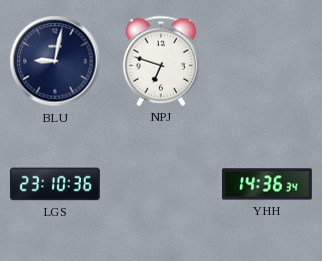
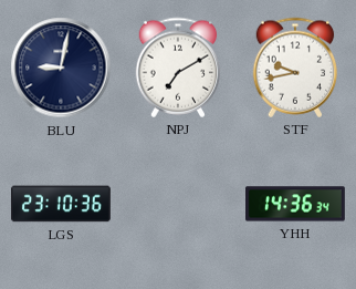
NPJ: 6:48 -> 7:10
STF: none -> 9:43
